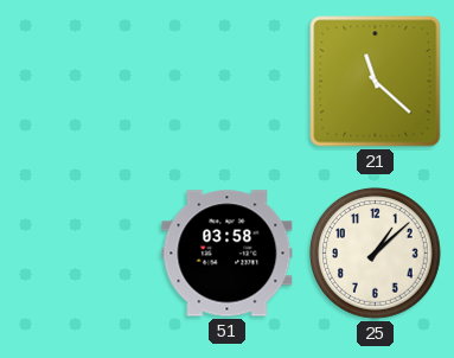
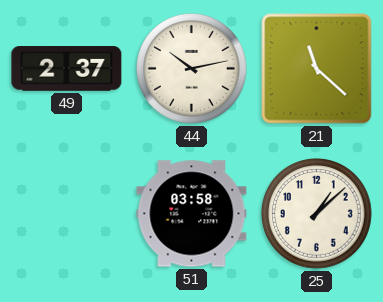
49: none -> 2:37
44: none -> 10:13
